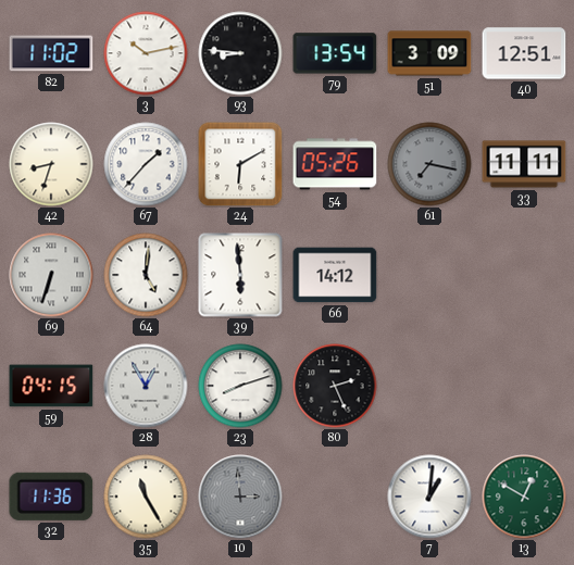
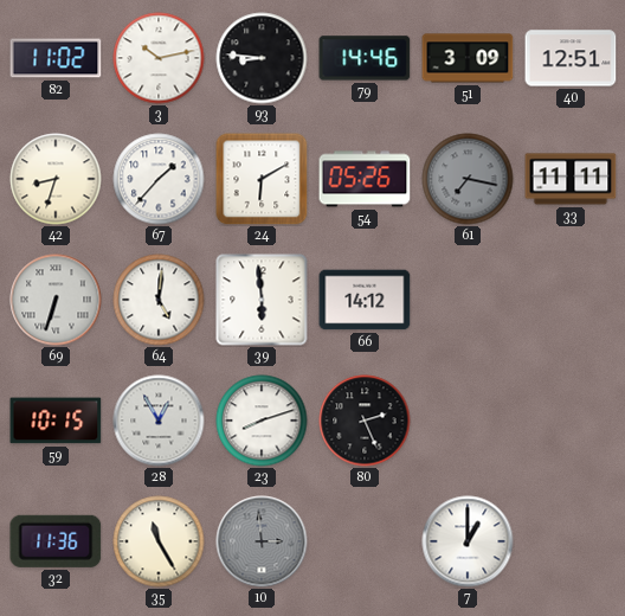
79: 13:54 -> 14:46
59: 04:15 -> 10:15
7: 1:01 -> 1:00
13: 12:50 -> none
